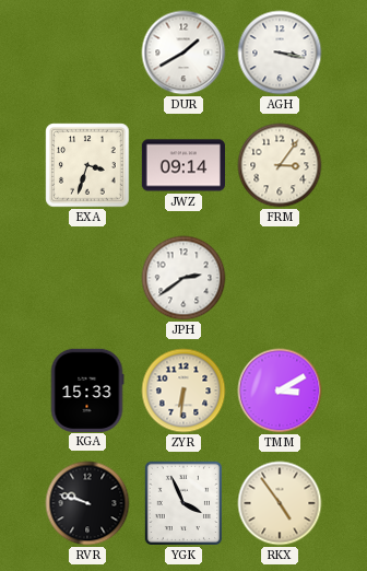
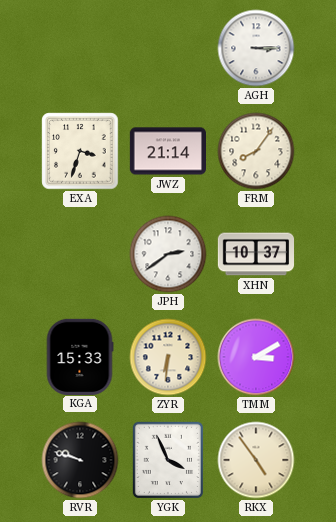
DUR: 1:40 -> none
AGH: 3:17 -> 3:15
JWZ: 09:14 -> 21:14
FRM: 3:06 -> 8:06
XHN: none -> 10:37
